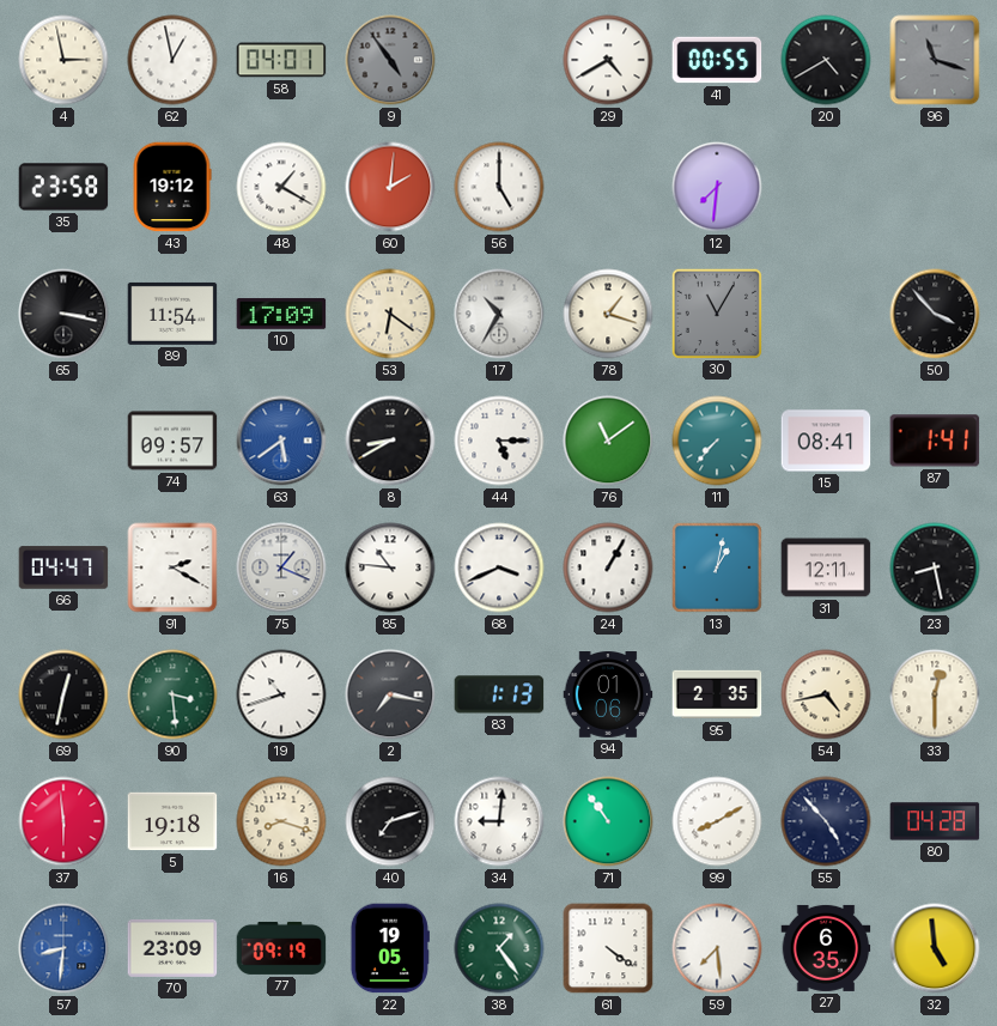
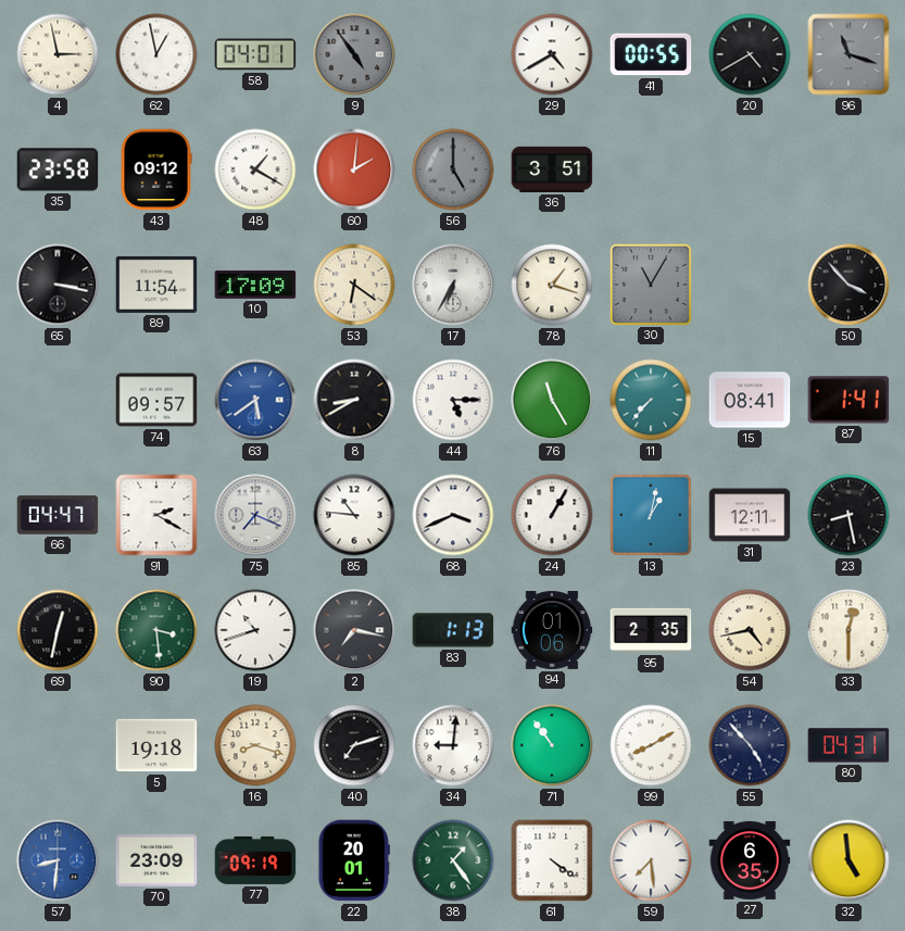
43: 19:12 -> 09:12
56 dial: white -> grey
36: none -> 3:51
12: 7:31 -> none
17: 10:35 -> 6:35
76: 11:09 -> 11:25
75: 1:19 -> 7:19
37: 5:59 -> none
80: 04:28 -> 04:31
22: 19:05 -> 20:01
